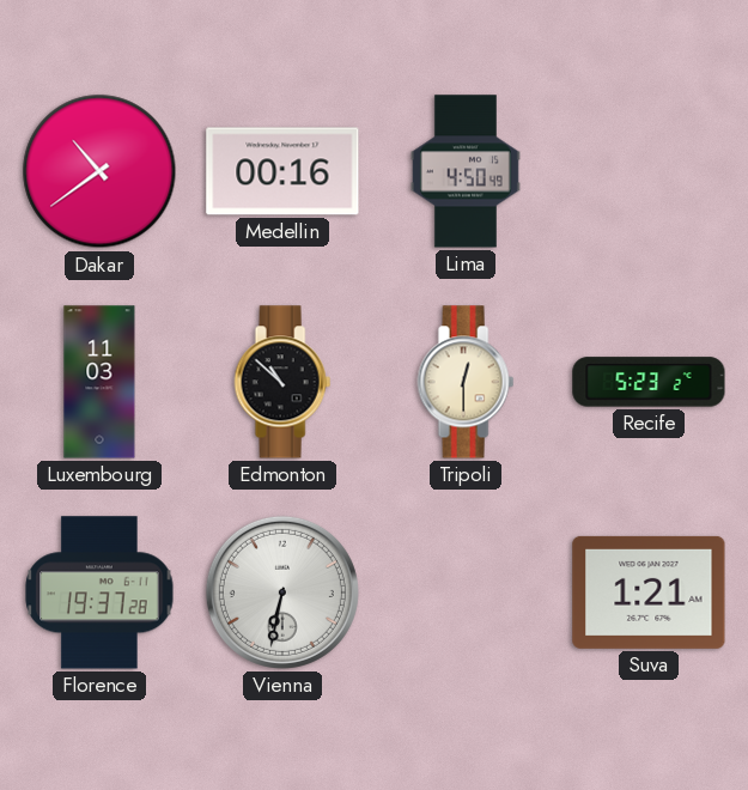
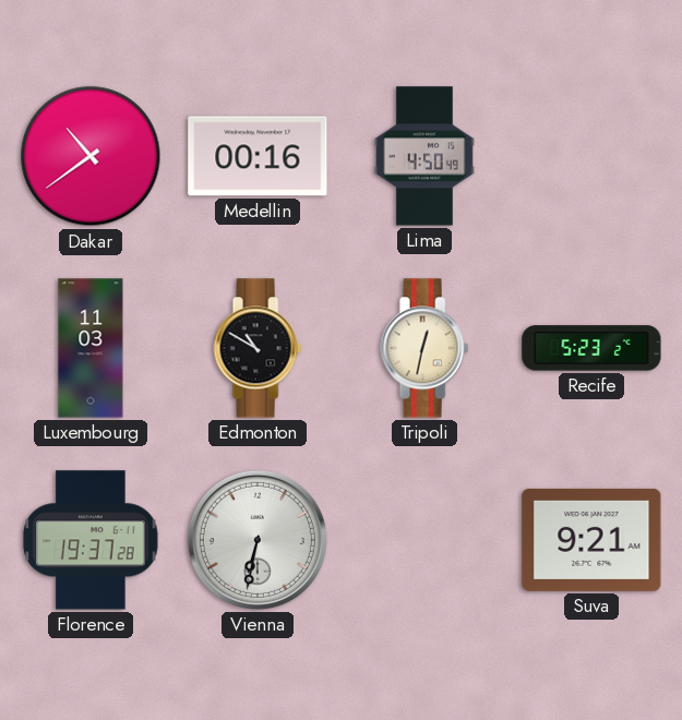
Edmonton: 10:52 -> 10:50
Tripoli: 12:30 -> 12:32
Suva: 1:21 -> 9:21
